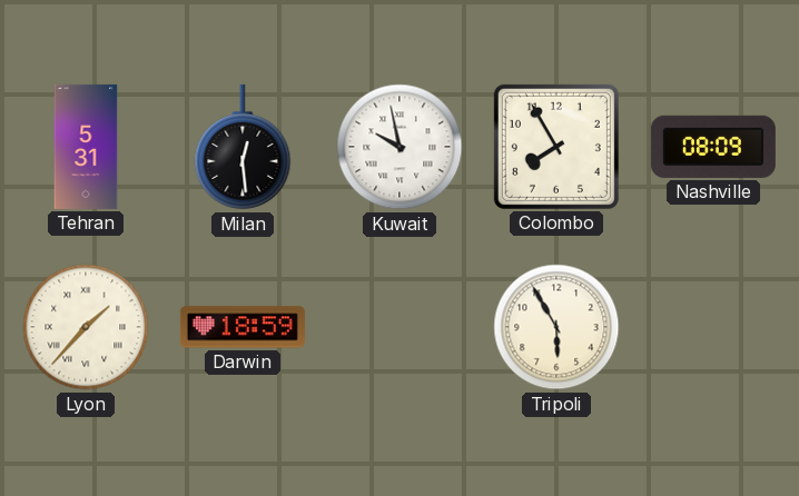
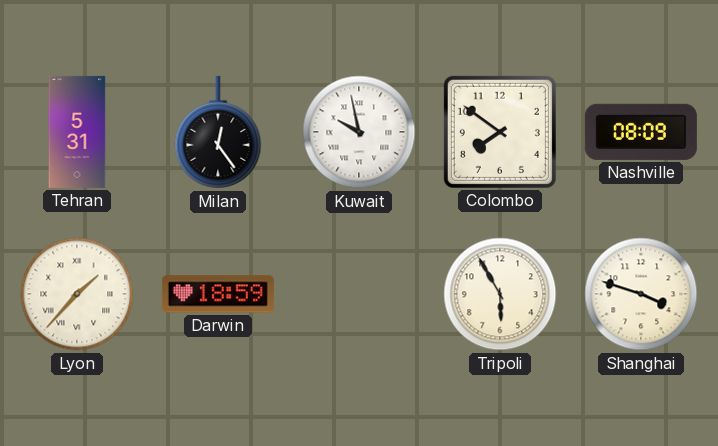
Milan: 12:29 -> 12:24
Colombo: 7:55 -> 7:51
Shanghai: none -> 3:48
